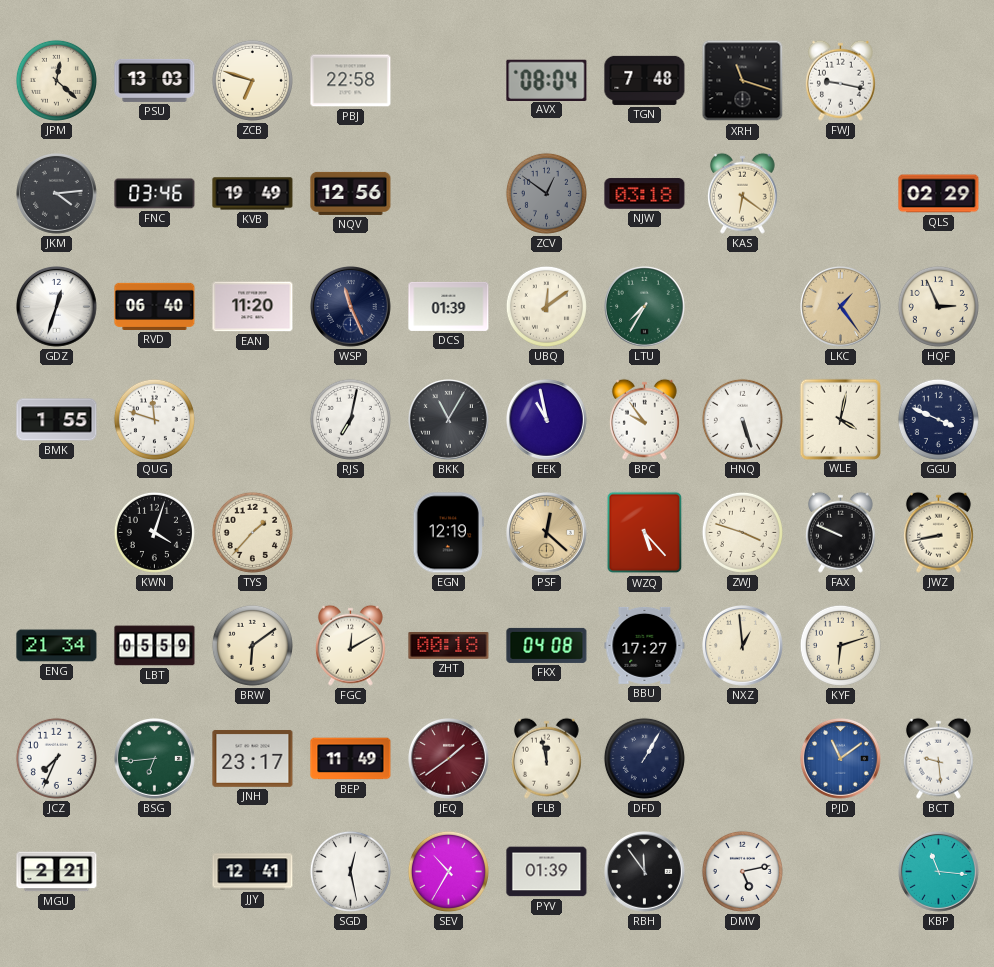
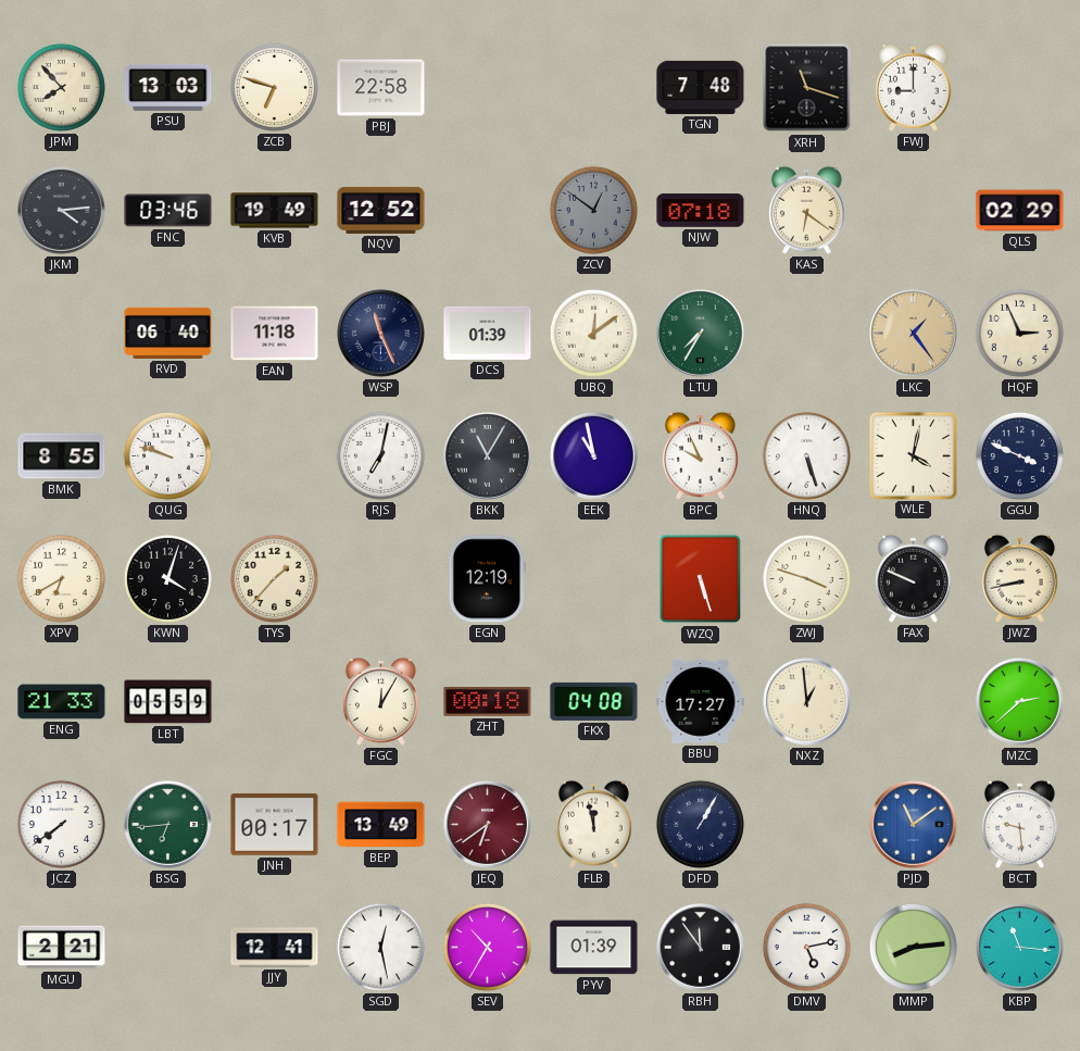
JPM: 12:22 -> 7:53
AVX: 08:04 -> none
FWJ: 9:17 -> 9:00
NQV: 12:56 -> 12:52
NJW: 03:18 -> 07:18
GDZ: 12:33 -> none
EAN: 11:20 -> 11:18
BMK: 1:55 -> 8:55
QUG: 11:48 -> 9:48
BPC: 9:54 -> 9:56
XPV: none -> 6:40
PSF: 12:22 -> none
WZQ: 5:23 -> 5:27
ENG: 21:34 -> 21:33
BRW: 6:09 -> none
FGC: 12:10 -> 12:05
KYF: 6:12 -> none
MZC: none -> 2:38
JCZ: 7:34 -> 7:39
JNH: 23:17 -> 00:17
BEP: 11:49 -> 13:49
JEQ: 1:39 -> 6:39
MMP: none -> 8:14
